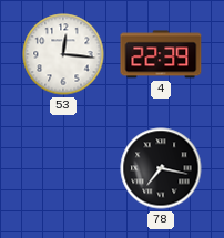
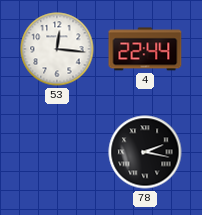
4: 22:39 -> 22:44
78: 7:17 -> 2:17
